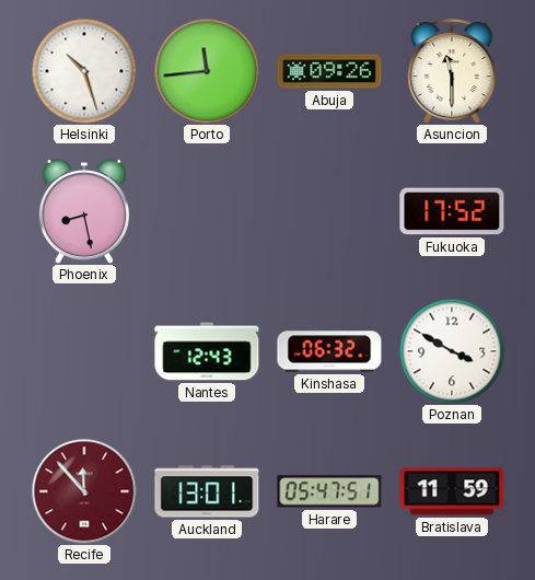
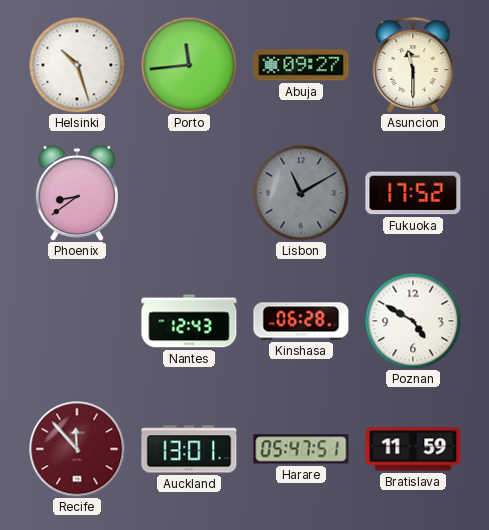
Abuja: 09:26 -> 09:27
Phoenix: 8:28 -> 8:39
Lisbon: none -> 11:10
Kinshasa: 06:32 -> 06:28
Poznan: 3:50 -> 4:50
